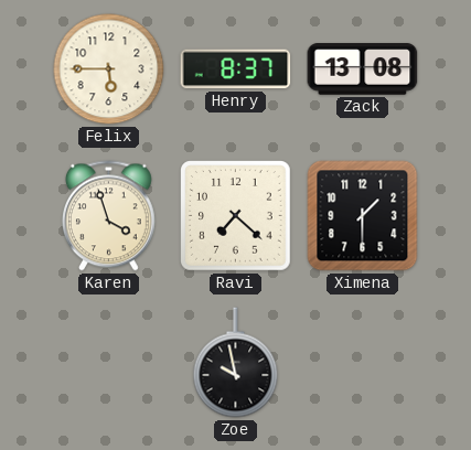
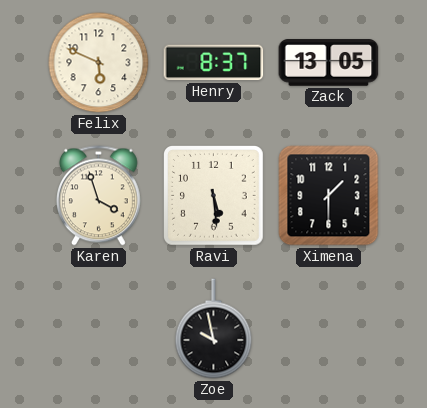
Felix: 5:45 -> 5:49
Zack: 13:08 -> 13:05
Ravi: 7:22 -> 5:29
